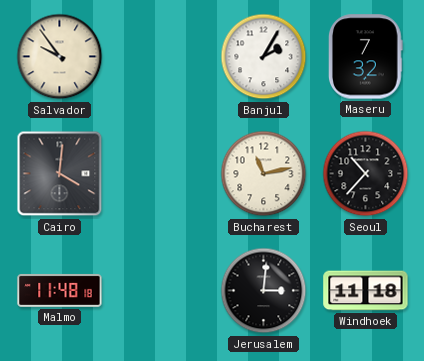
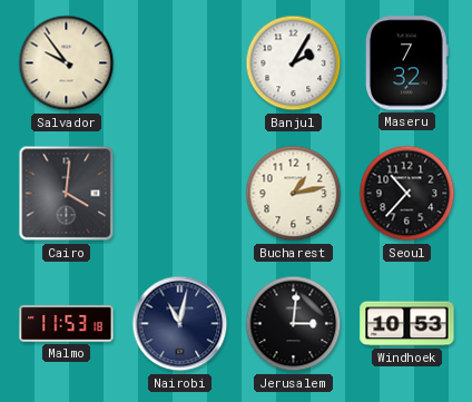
Bucharest: 11:13 -> 1:13
Malmo: 11:48 -> 11:53
Nairobi: none -> 11:02
Windhoek: 11:18 -> 10:53
